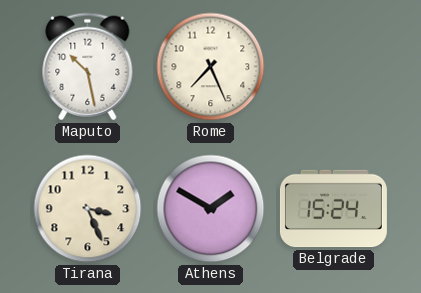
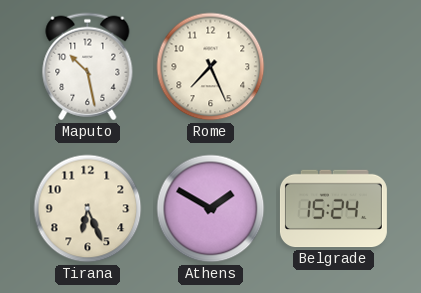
Tirana: 3:26 -> 6:26
